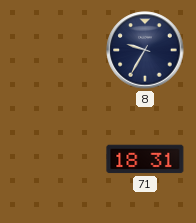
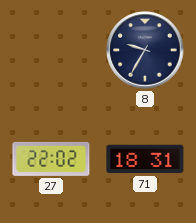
27: none -> 22:02
